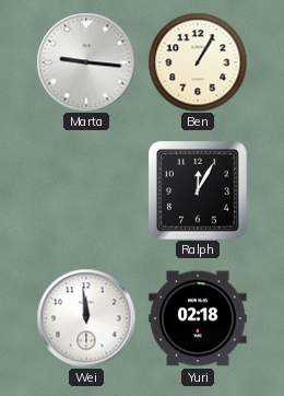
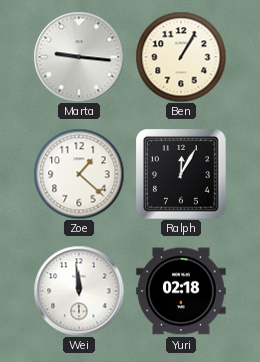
Zoe: none -> 1:22
